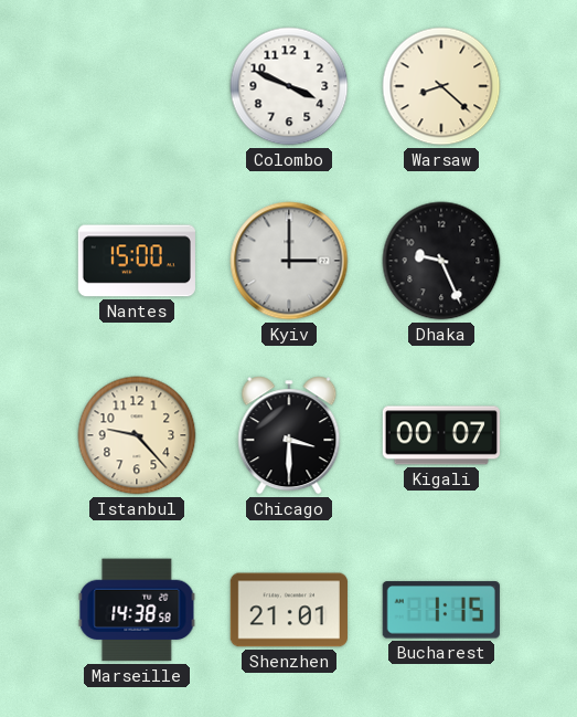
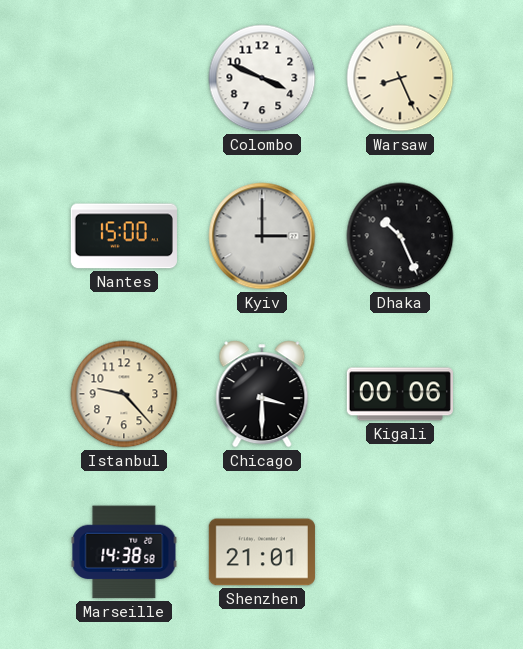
Warsaw: 8:22 -> 8:26
Dhaka: 9:26 -> 10:26
Kigali: 00:07 -> 00:06
Bucharest: 1:15 -> none
